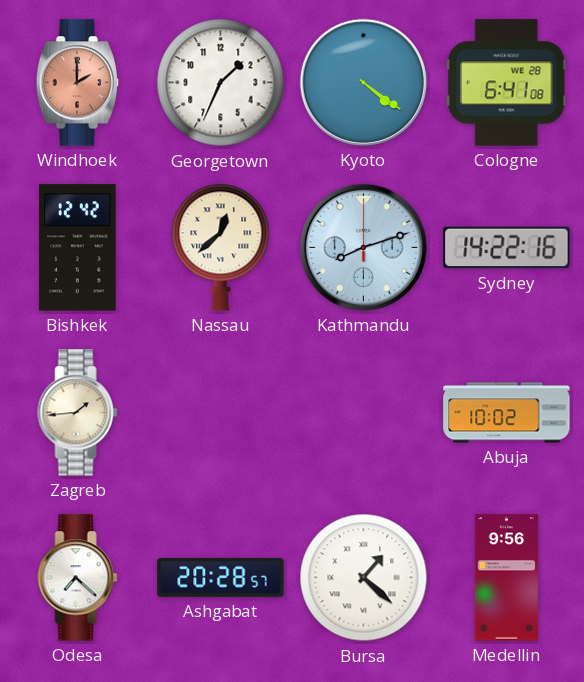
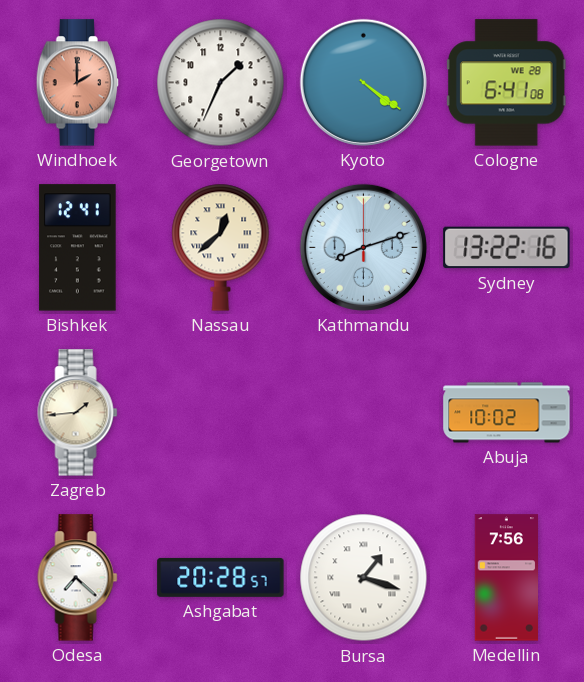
Bishkek: 12:42 -> 12:41
Sydney: 14:22 -> 13:22
Bursa: 1:22 -> 1:18
Medellin: 9:56 -> 7:56
